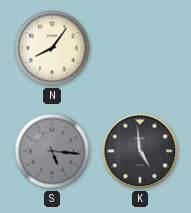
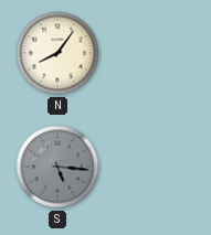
K: 4:59 -> none
